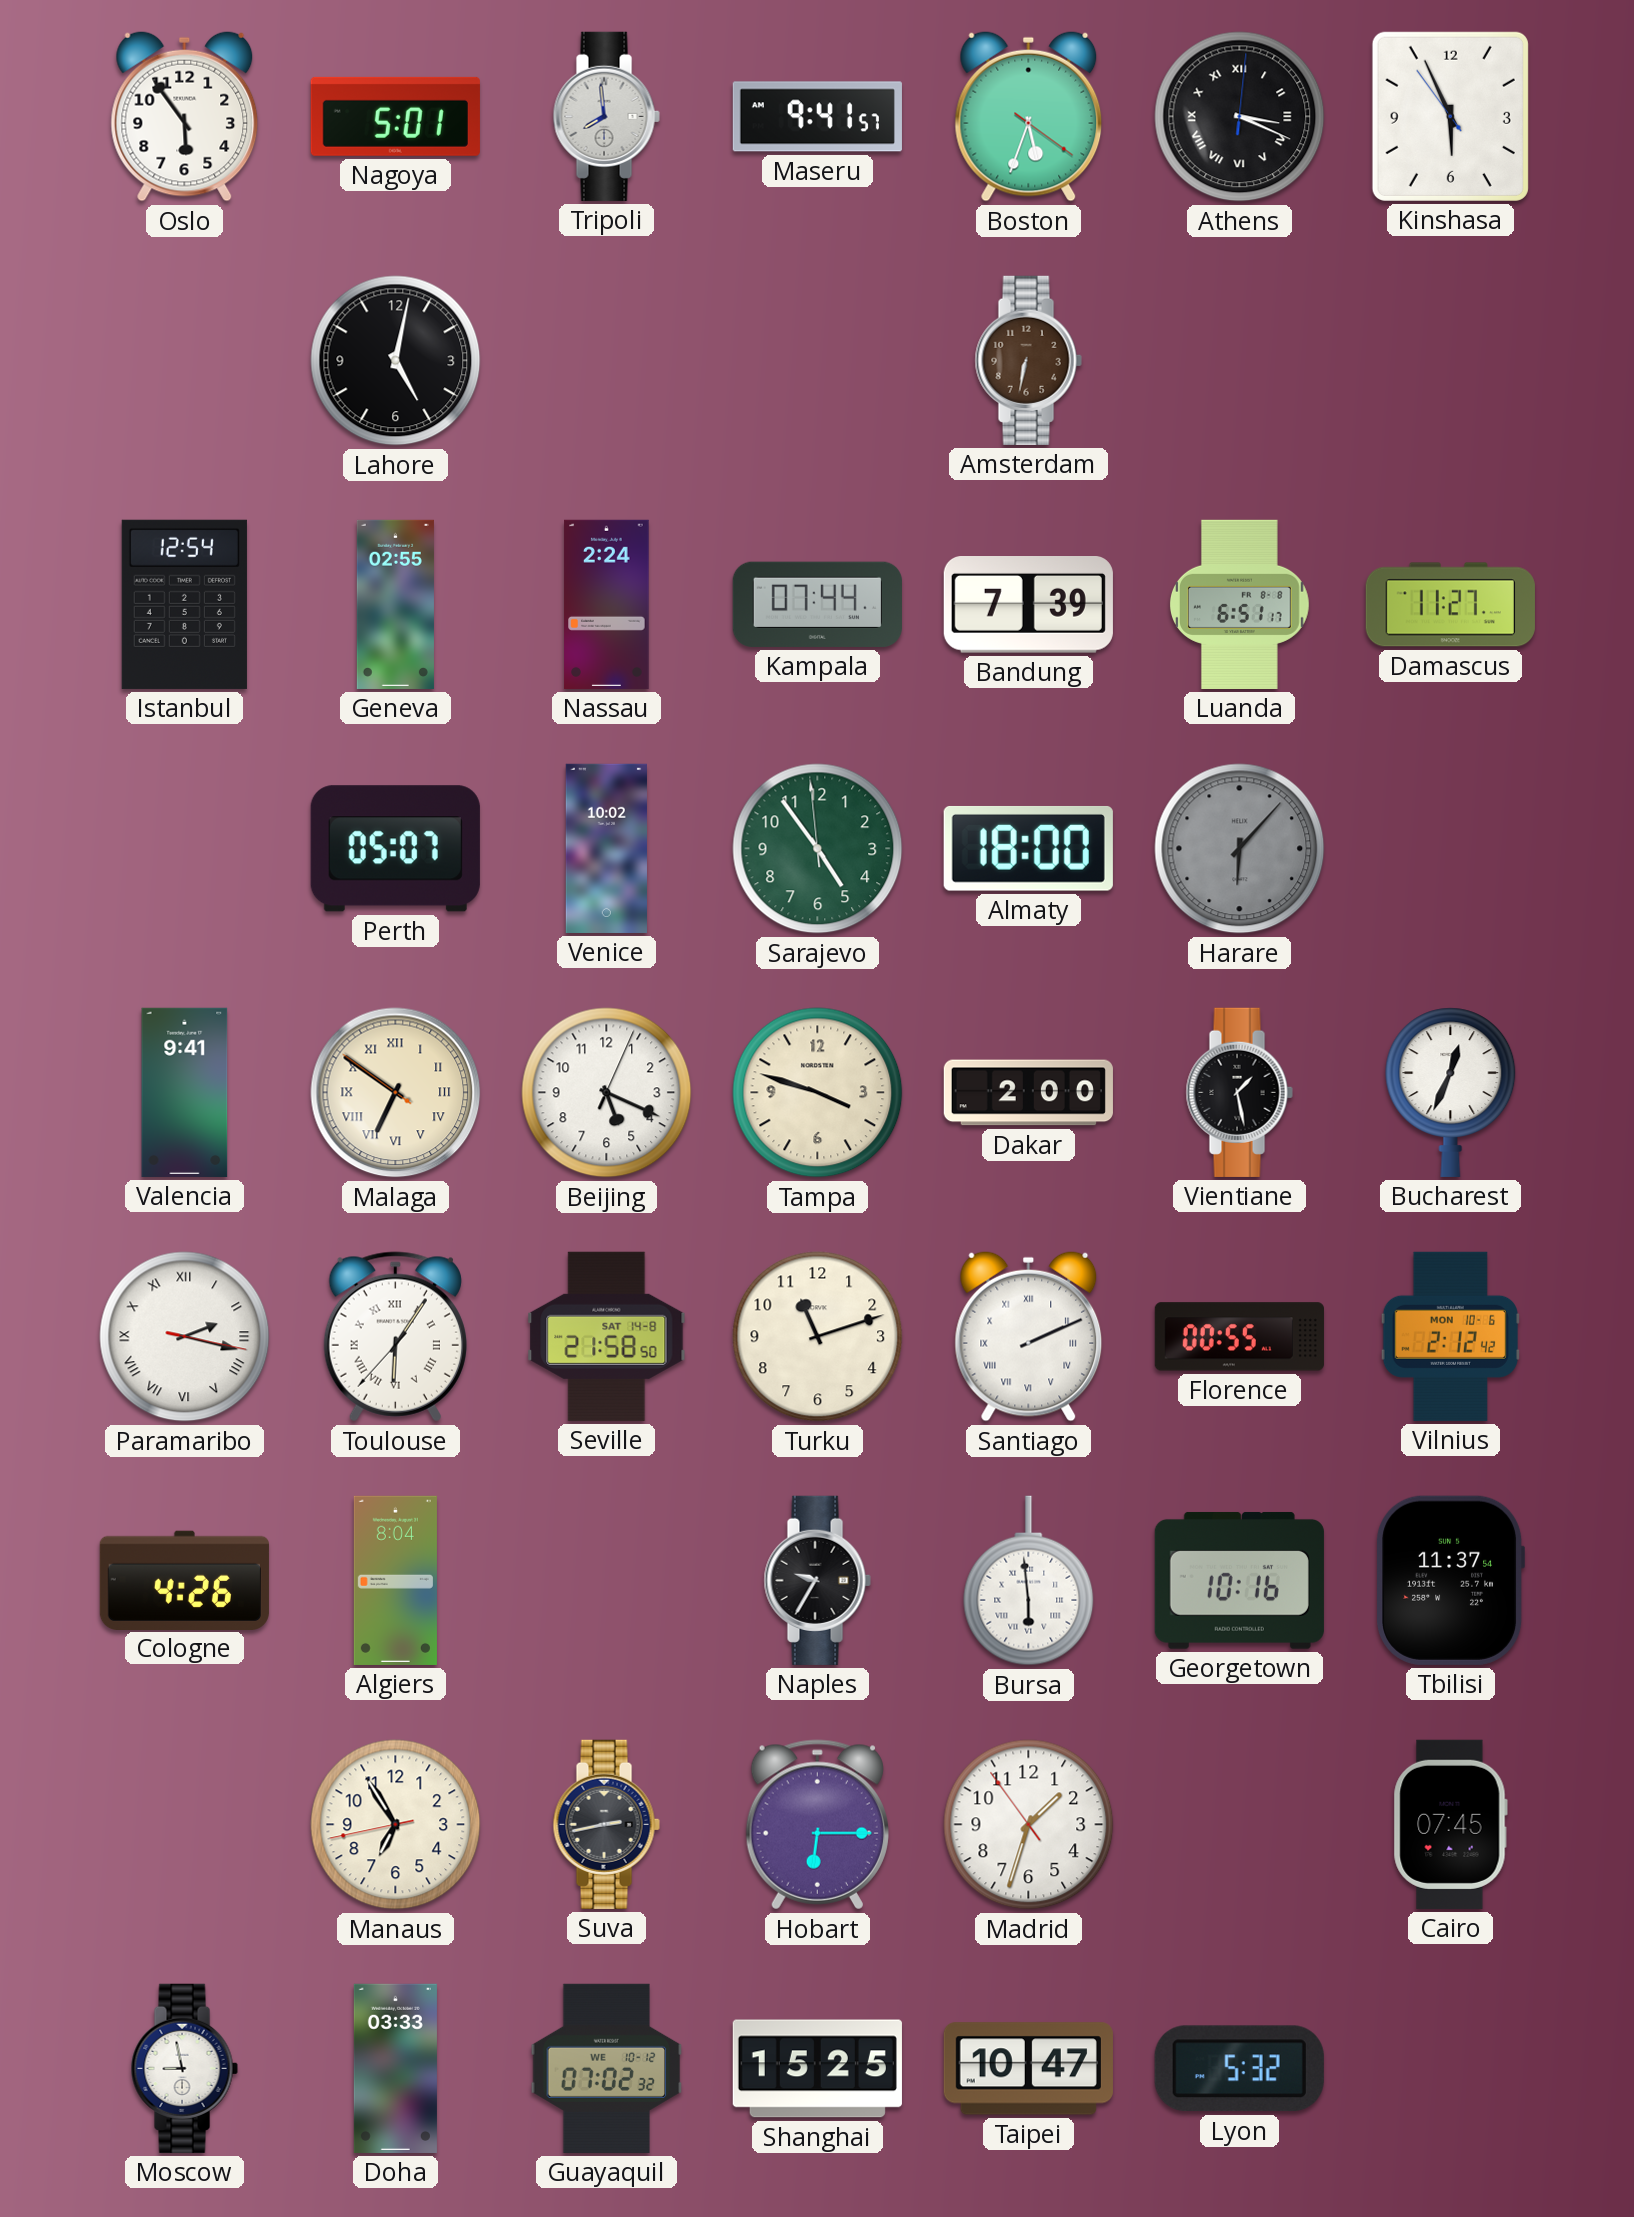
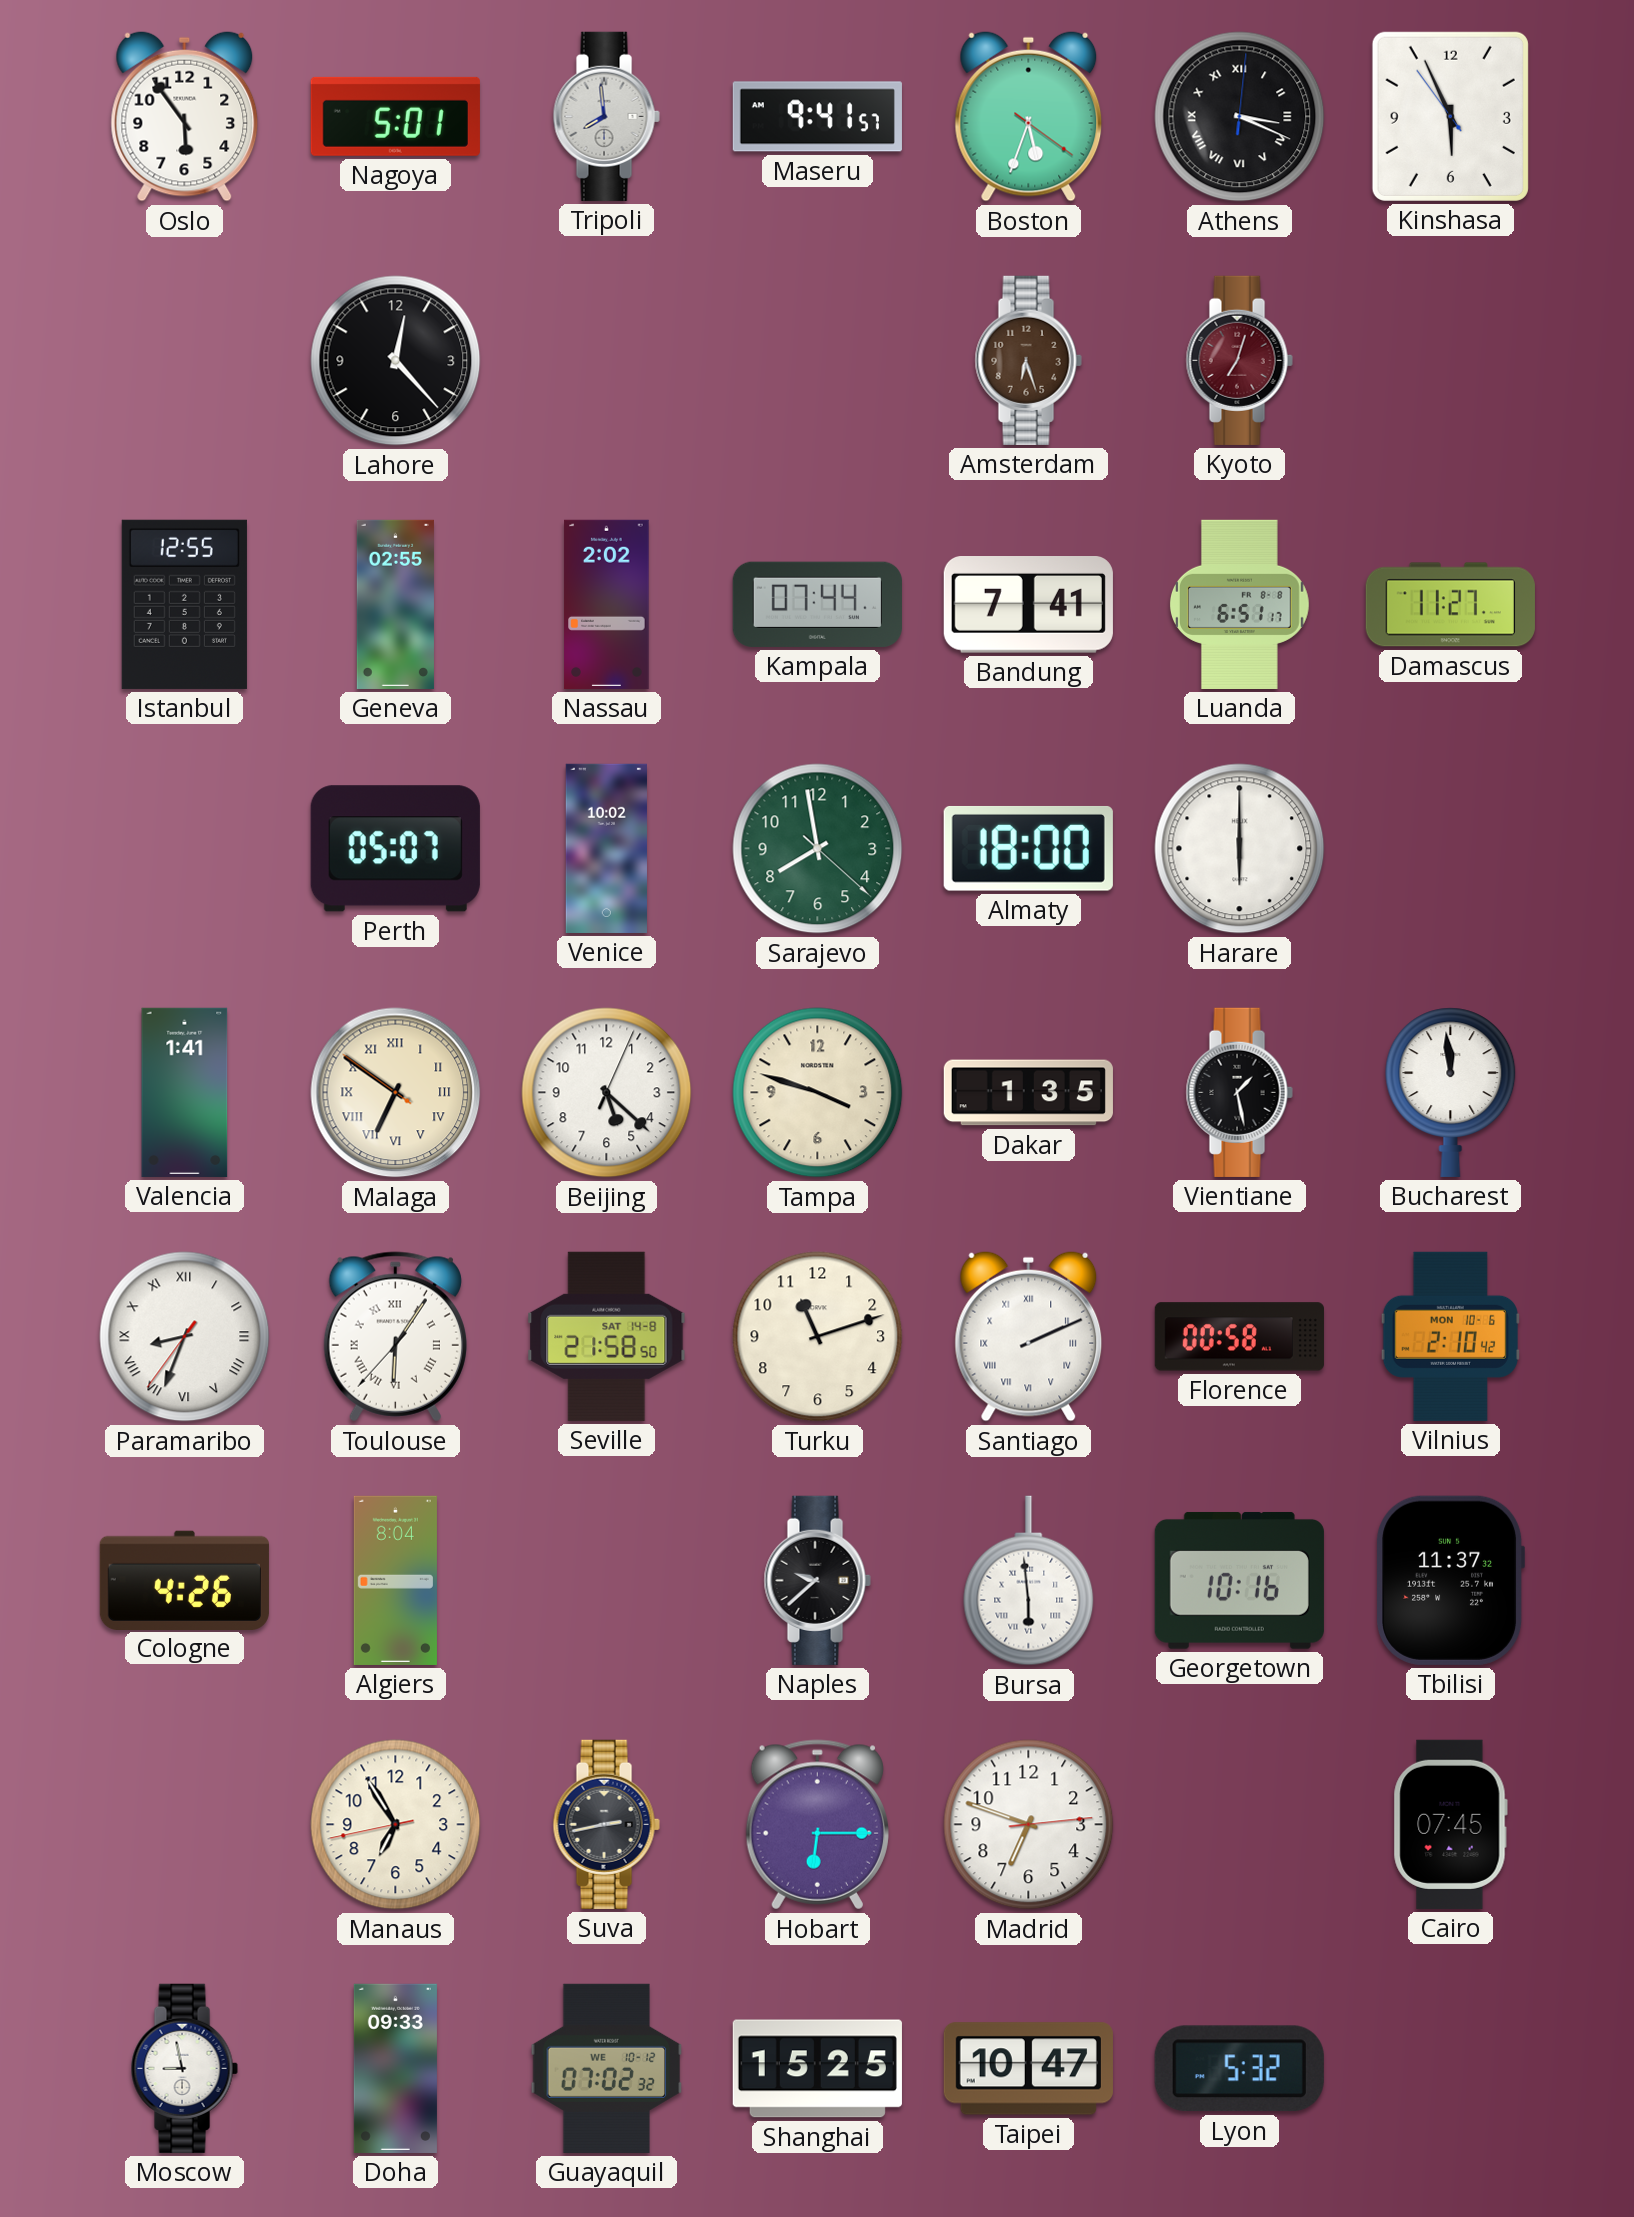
Lahore: 5:02 -> 12:23
Amsterdam: 6:32 -> 6:27
Kyoto: none -> 7:03
Istanbul: 12:54 -> 12:55
Nassau: 2:24 -> 2:02
Bandung: 7:39 -> 7:41
Sarajevo: 4:53 -> 7:58
Harare: 6:07 -> 6:00
Harare dial: grey -> white
Valencia: 9:41 -> 1:41
Beijing: 5:19 -> 5:22
Dakar: 2:00 -> 1:35
Bucharest: 12:34 -> 11:59
Paramaribo: 2:17 -> 8:33
Florence: 00:55 -> 00:58
Vilnius: 2:12 -> 2:10
Naples: 9:35 -> 9:38
Tbilisi: 11:37:54 -> 11:37:32
Madrid: 1:32 -> 6:48
Doha: 03:33 -> 09:33
